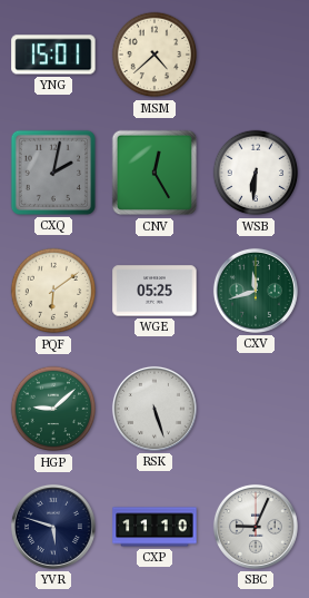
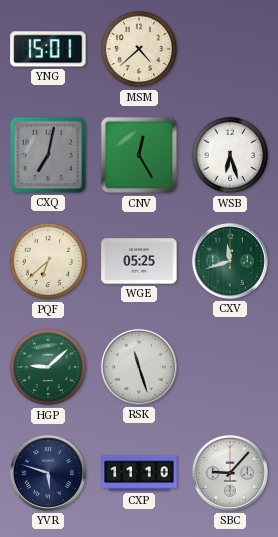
CXQ: 2:02 -> 7:02
WSB: 6:31 -> 6:27
PQF: 6:09 -> 6:38
RSK: 5:27 -> 11:27
SBC: 9:04 -> 9:07
